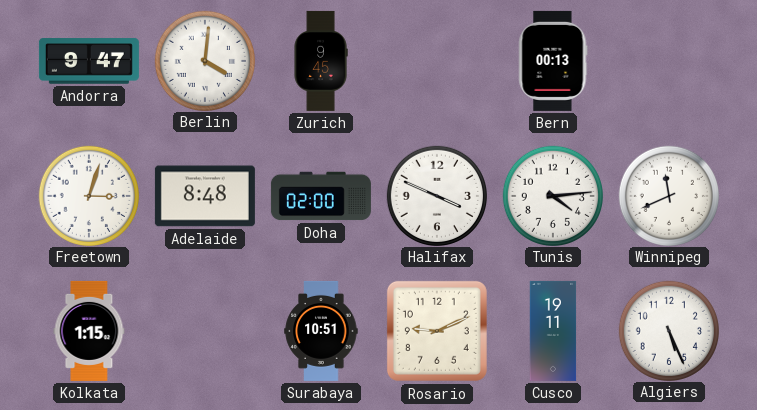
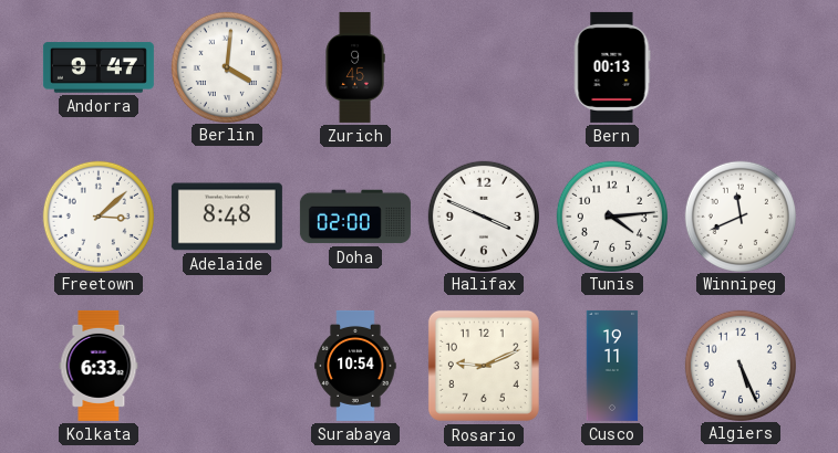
Freetown: 3:03 -> 3:08
Kolkata: 1:15 -> 6:33
Surabaya: 10:51 -> 10:54
